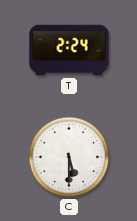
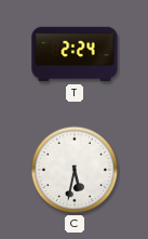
C: 5:30 -> 5:32
